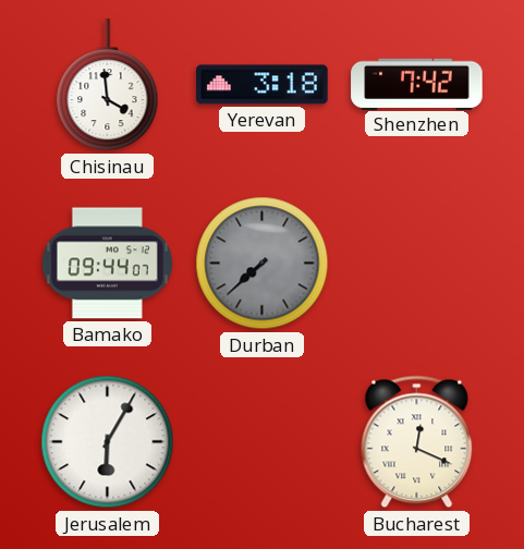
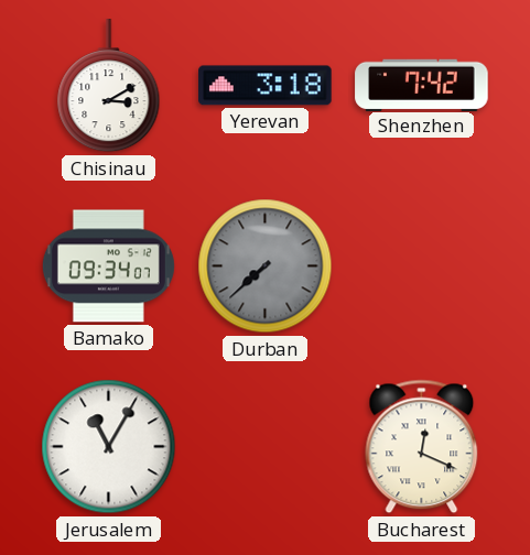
Chisinau: 3:59 -> 3:10
Bamako: 09:44 -> 09:34
Jerusalem: 6:05 -> 11:05
